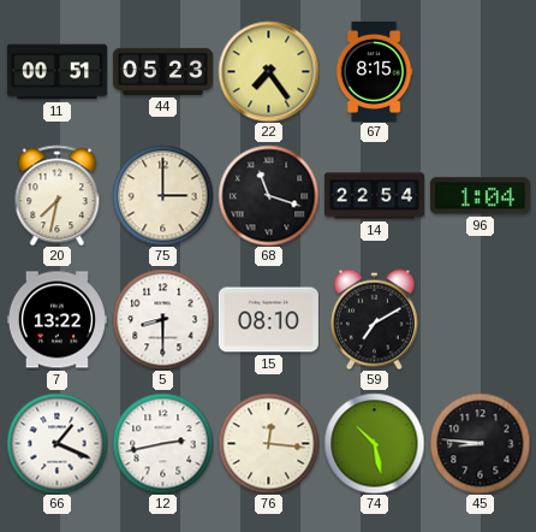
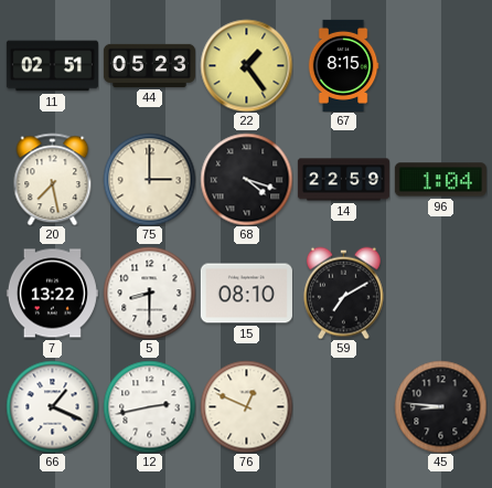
11: 00:51 -> 02:51
22: 7:24 -> 1:24
20: 7:32 -> 7:28
68: 11:18 -> 4:18
14: 22:54 -> 22:59
76: 12:16 -> 12:49
74: 10:28 -> none
